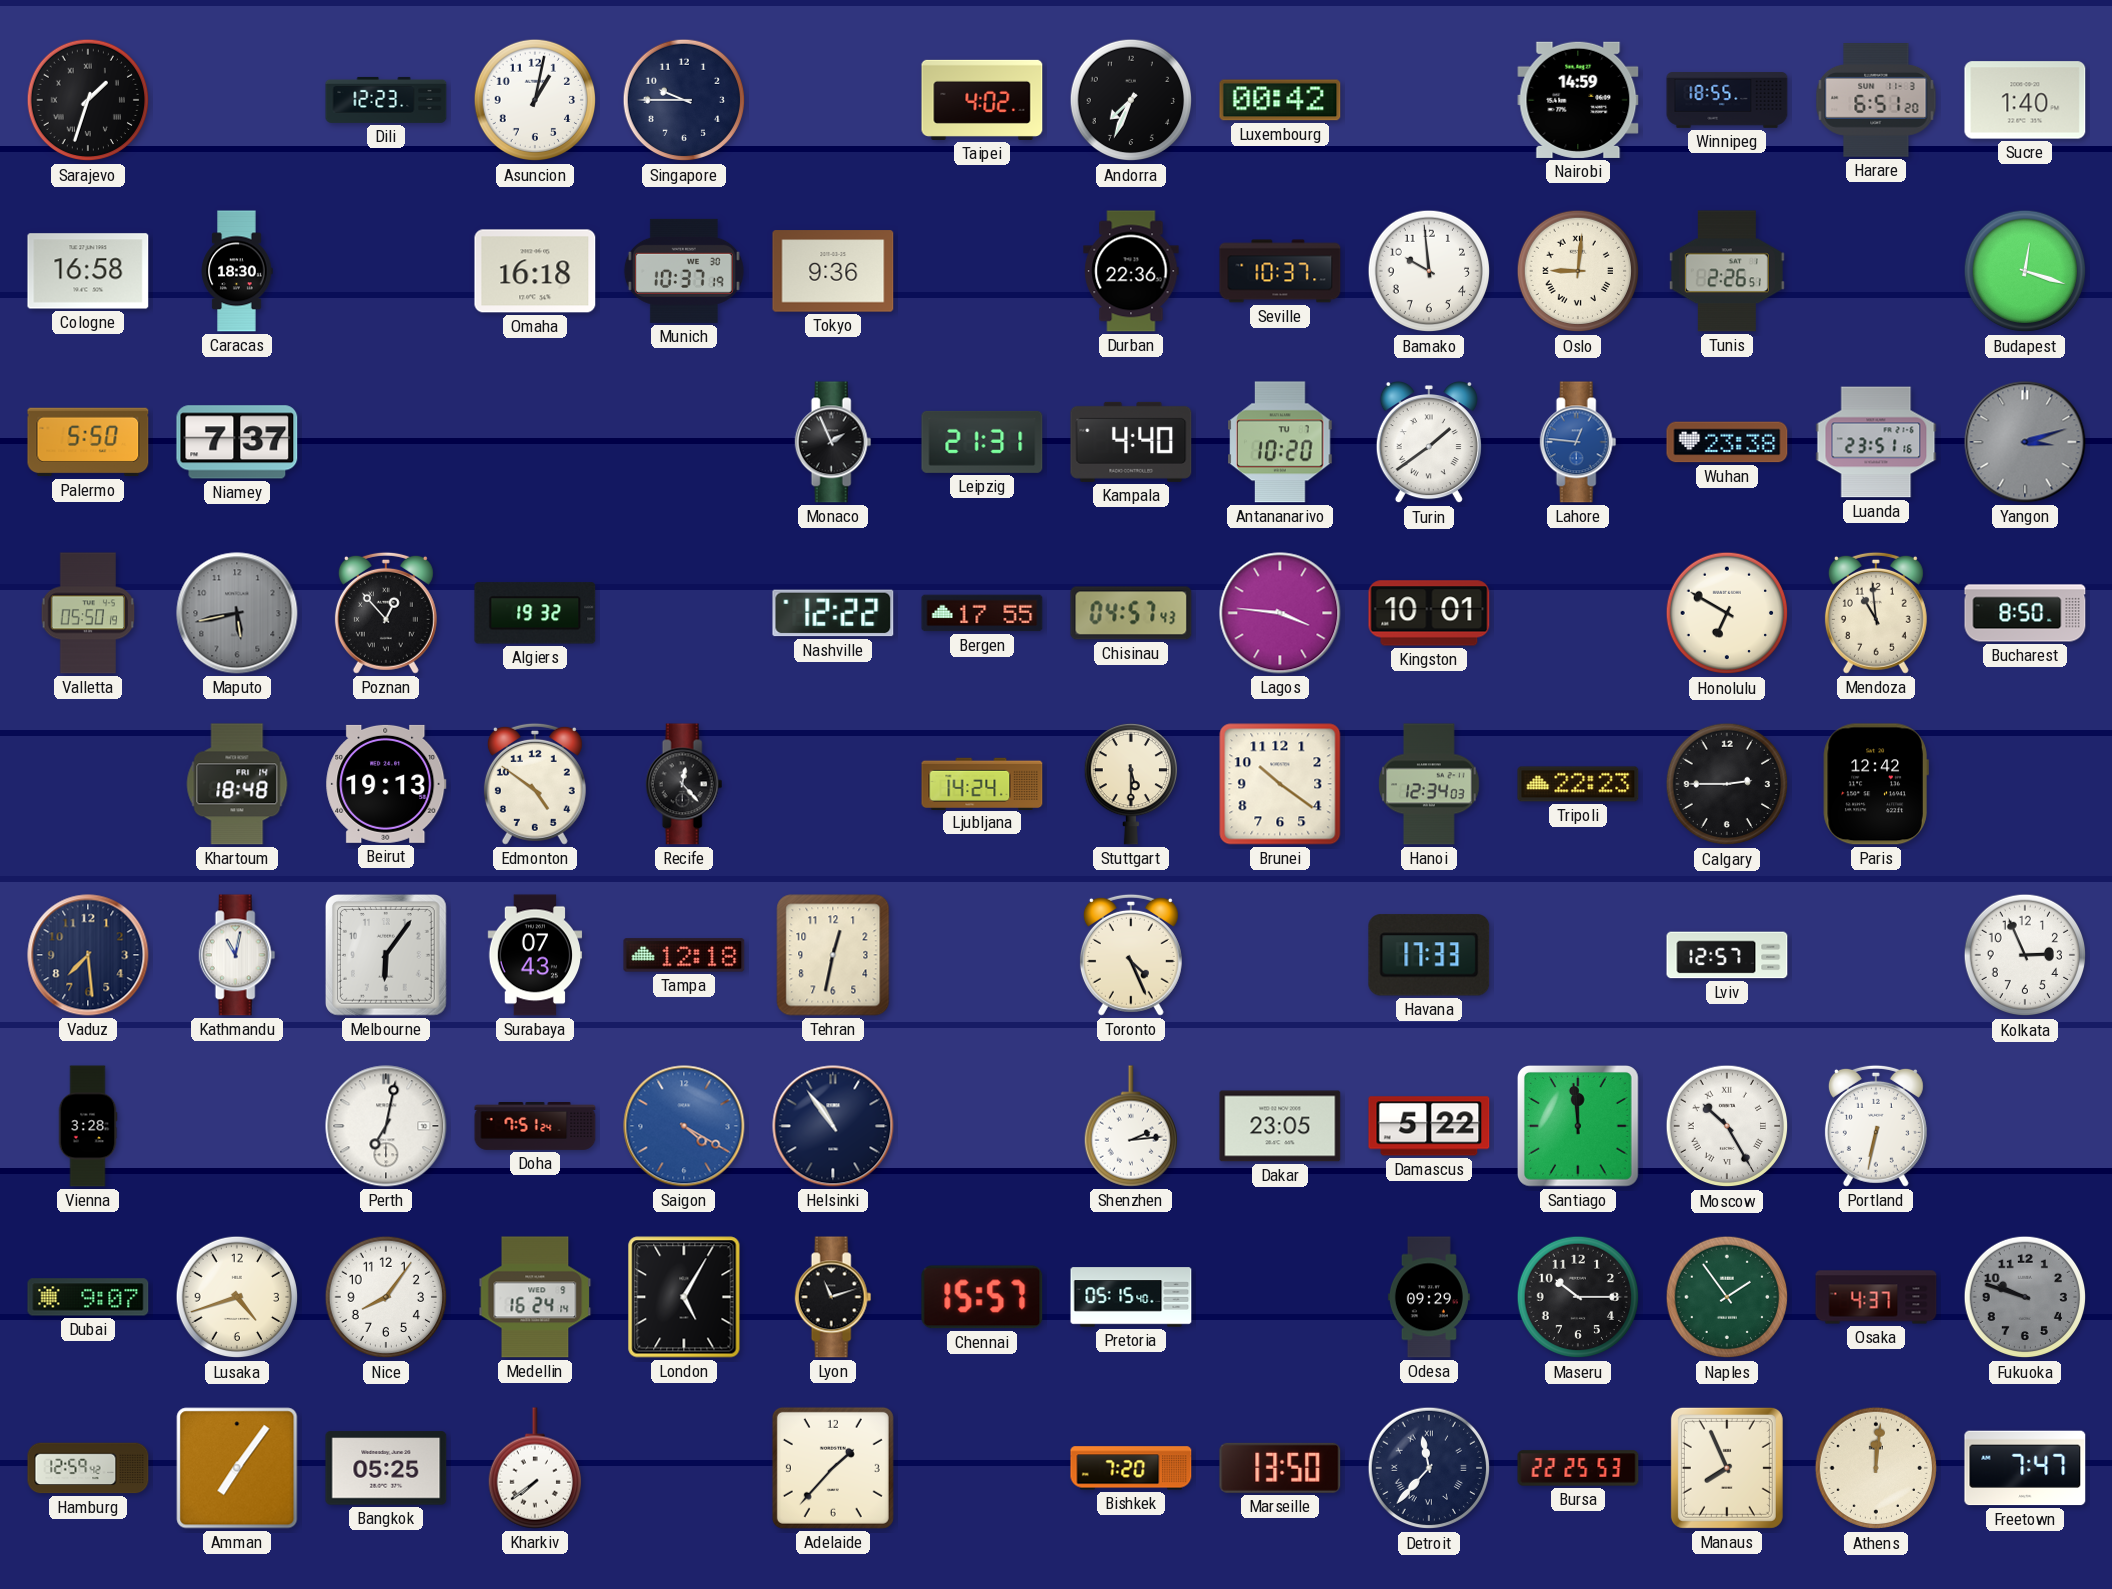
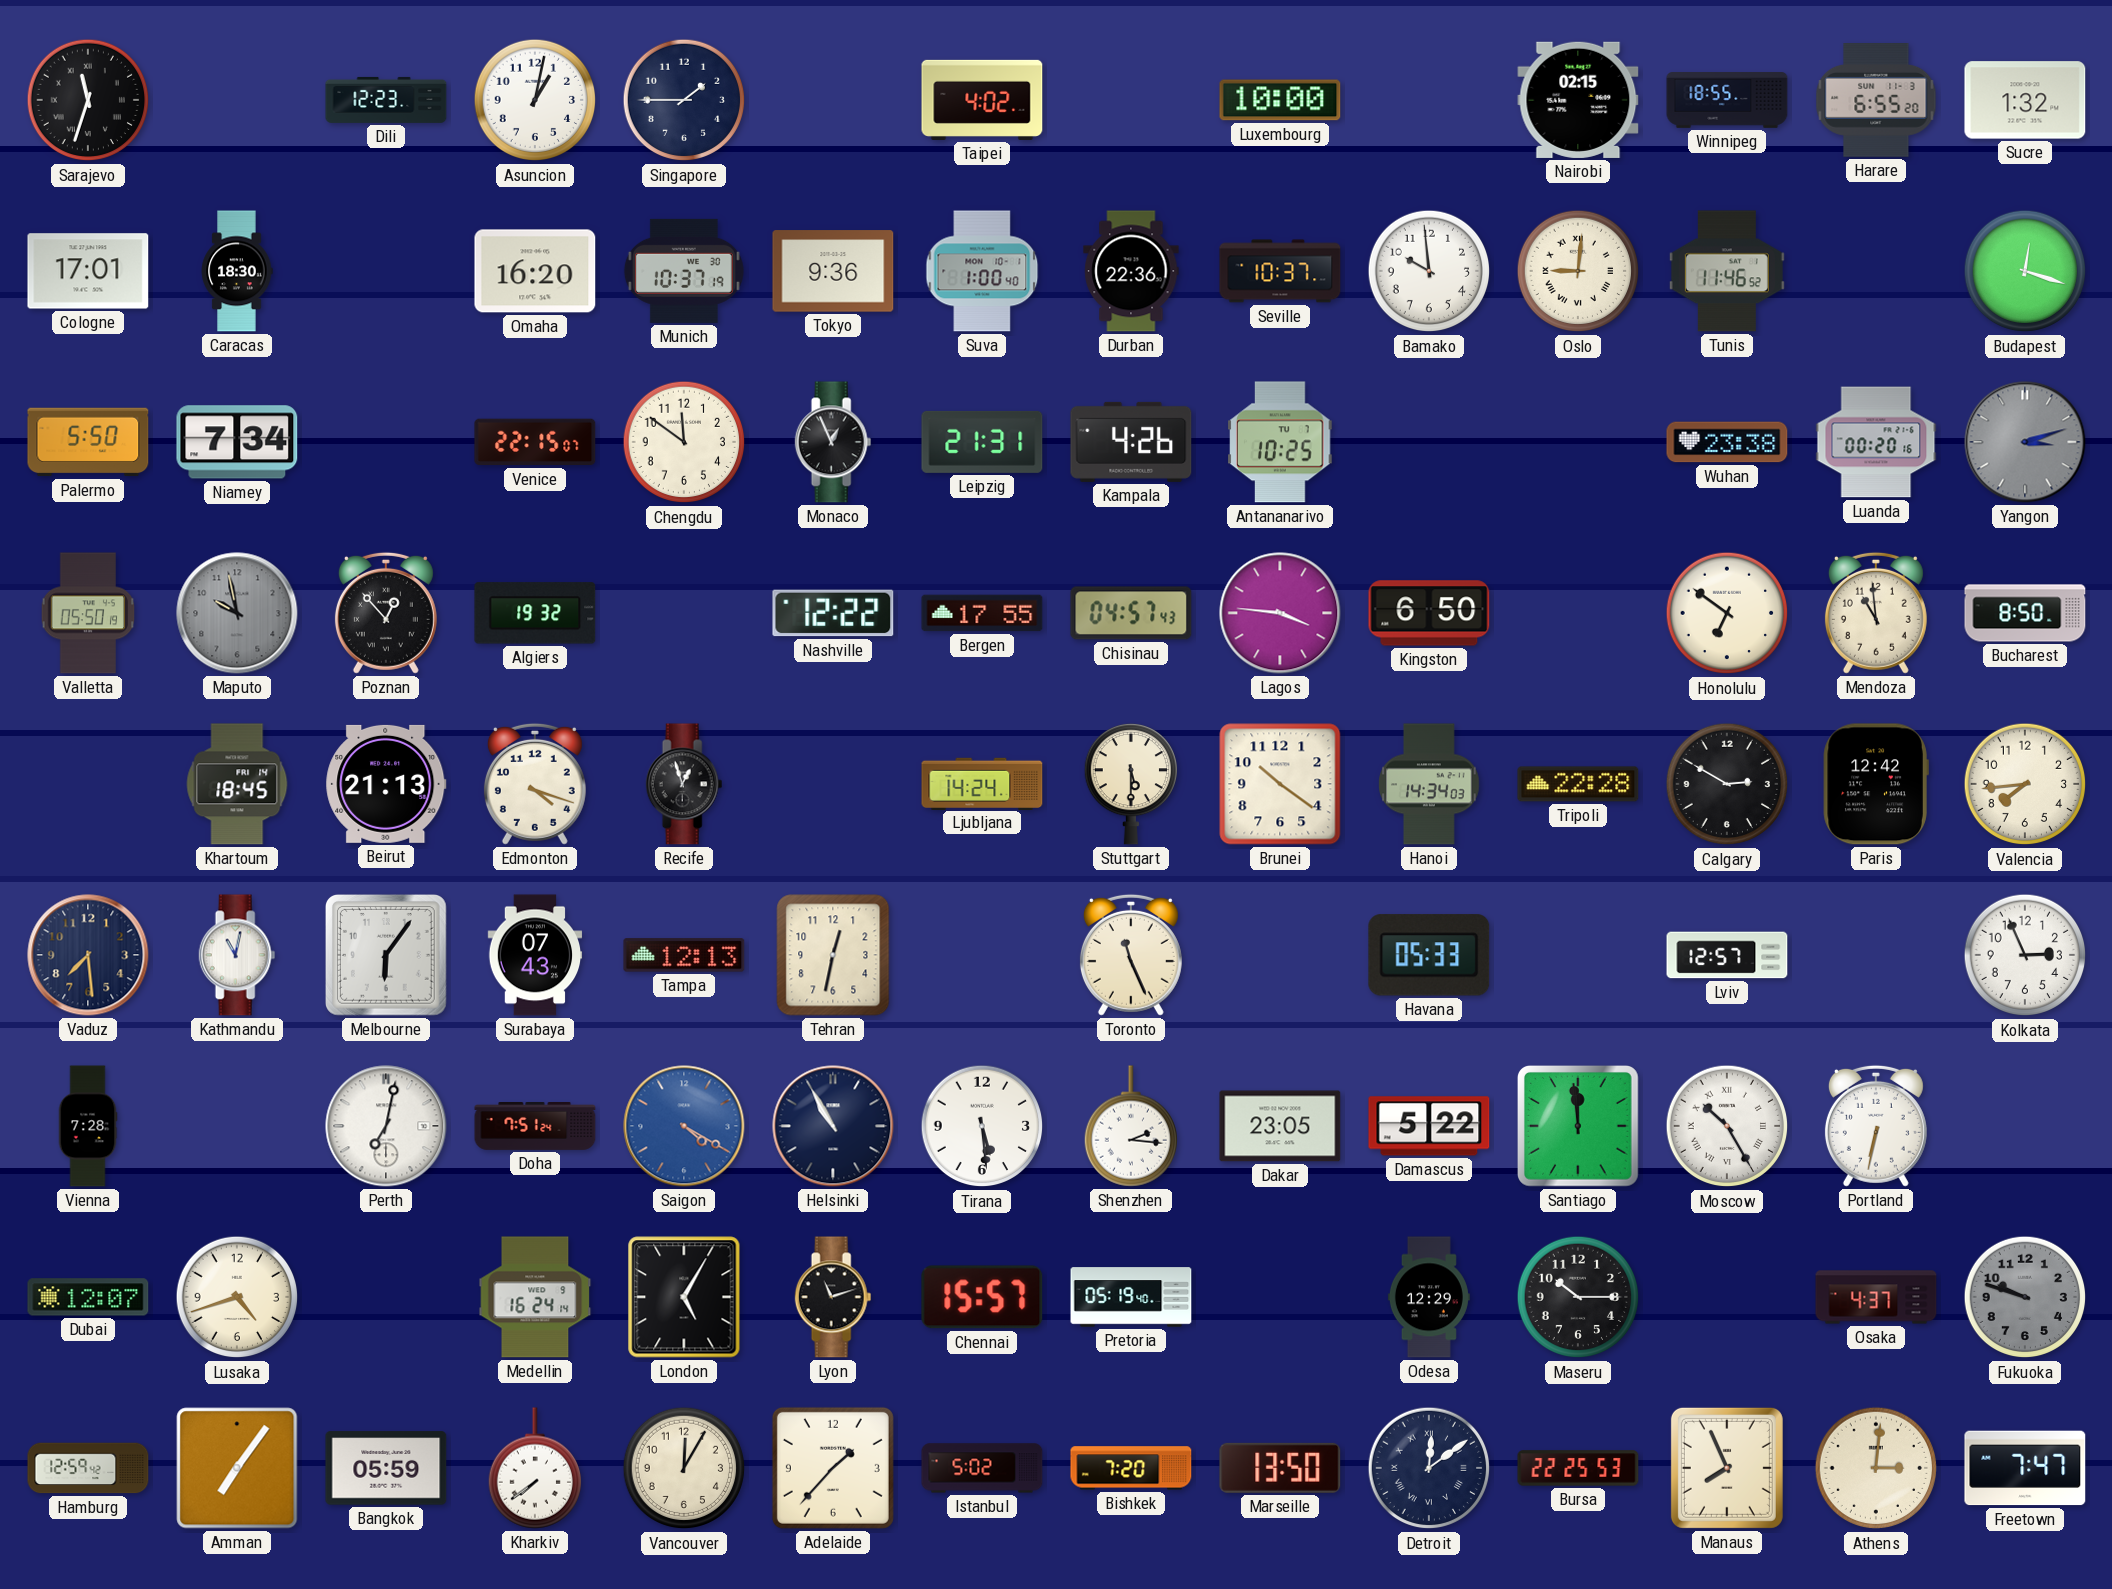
Sarajevo: 1:33 -> 11:33
Singapore: 9:45 -> 1:45
Andorra: 7:34 -> none
Luxembourg: 00:42 -> 10:00
Nairobi: 14:59 -> 02:15
Harare: 6:51 -> 6:55
Sucre: 1:40 -> 1:32
Cologne: 16:58 -> 17:01
Omaha: 16:18 -> 16:20
Suva: none -> 1:00
Tunis: 2:26 -> 11:46
Niamey: 7:37 -> 7:34
Venice: none -> 22:15
Chengdu: none -> 11:51
Monaco: 1:56 -> 12:56
Kampala: 4:40 -> 4:26
Antananarivo: 10:20 -> 10:25
Turin: 1:39 -> none
Lahore: 12:46 -> none
Luanda: 23:51 -> 00:20
Maputo: 5:43 -> 9:58
Kingston: 10:01 -> 6:50
Honolulu: 6:50 -> 6:51
Khartoum: 18:48 -> 18:45
Beirut: 19:13 -> 21:13
Edmonton: 4:51 -> 4:18
Recife: 12:23 -> 12:57
Hanoi: 12:34 -> 14:34
Tripoli: 22:23 -> 22:28
Calgary: 2:45 -> 2:50
Valencia: none -> 7:44
Tampa: 12:18 -> 12:13
Toronto: 4:26 -> 11:26
Havana: 17:33 -> 05:33
Vienna: 3:28 -> 7:28
Helsinki: 10:54 -> 10:55
Tirana: none -> 5:29
Shenzhen: 2:14 -> 2:16
Dubai: 9:07 -> 12:07
Nice: 8:06 -> none
Pretoria: 05:15 -> 05:19
Odesa: 09:29 -> 12:29
Naples: 1:54 -> none
Bangkok: 05:25 -> 05:59
Vancouver: none -> 12:05
Istanbul: none -> 5:02
Detroit: 11:37 -> 12:09
Athens: 12:01 -> 3:01
